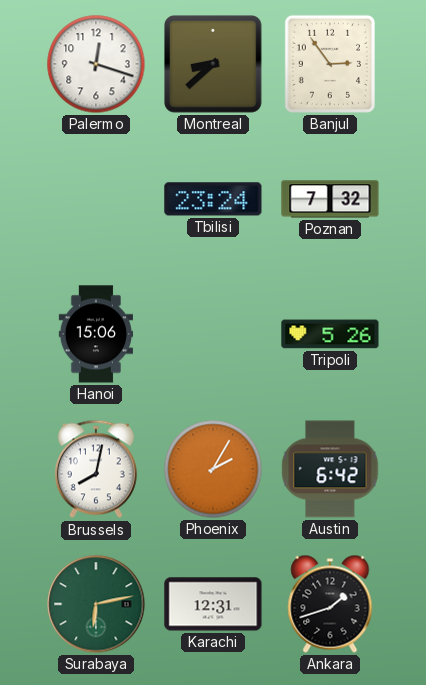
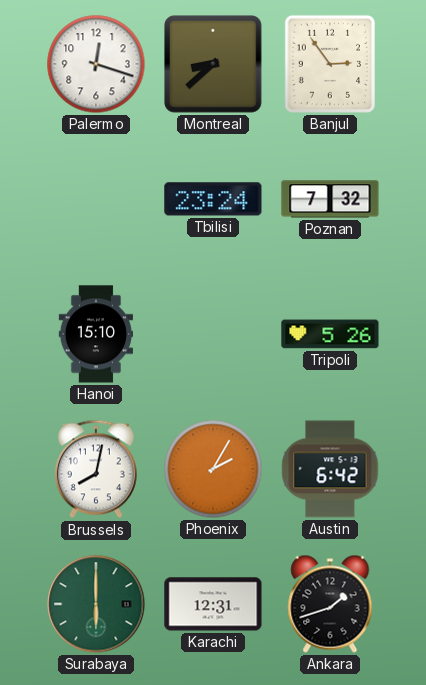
Hanoi: 15:06 -> 15:10
Surabaya: 6:13 -> 6:00
